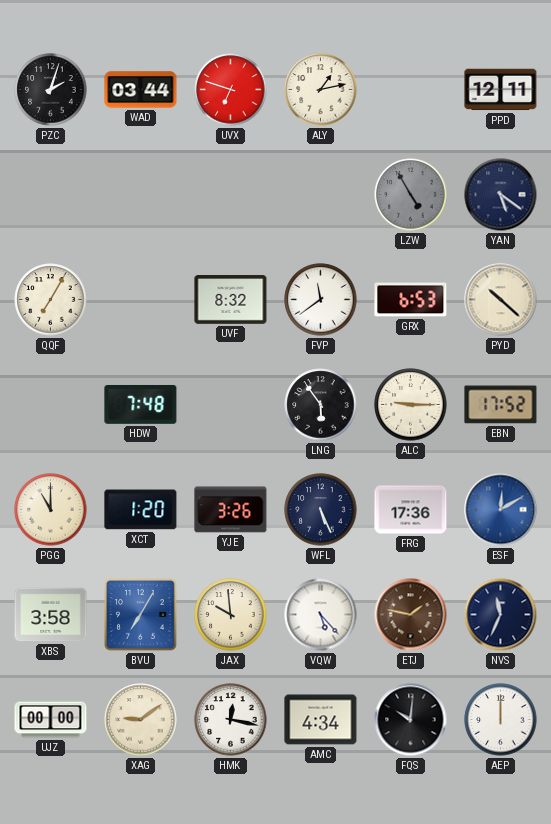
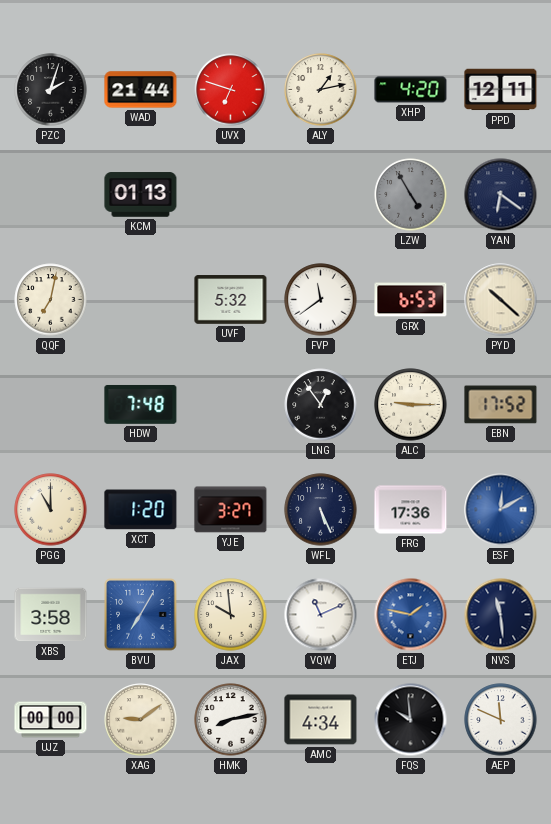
WAD: 03:44 -> 21:44
XHP: none -> 4:20
KCM: none -> 01:13
YAN: 5:21 -> 6:21
QQF: 7:05 -> 7:02
UVF: 8:32 -> 5:32
LNG: 5:54 -> 12:54
YJE: 3:26 -> 3:27
VQW: 5:23 -> 11:11
ETJ dial: brown -> blue
NVS: 11:34 -> 11:29
HMK: 12:17 -> 8:13
FQS: 10:01 -> 9:59
AEP: 12:00 -> 11:49
